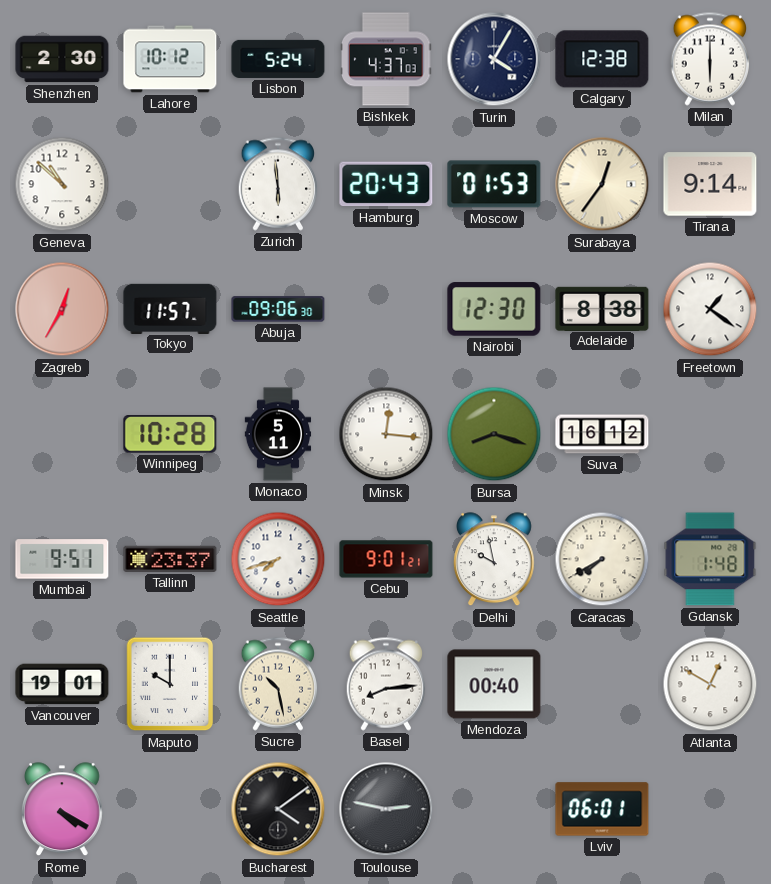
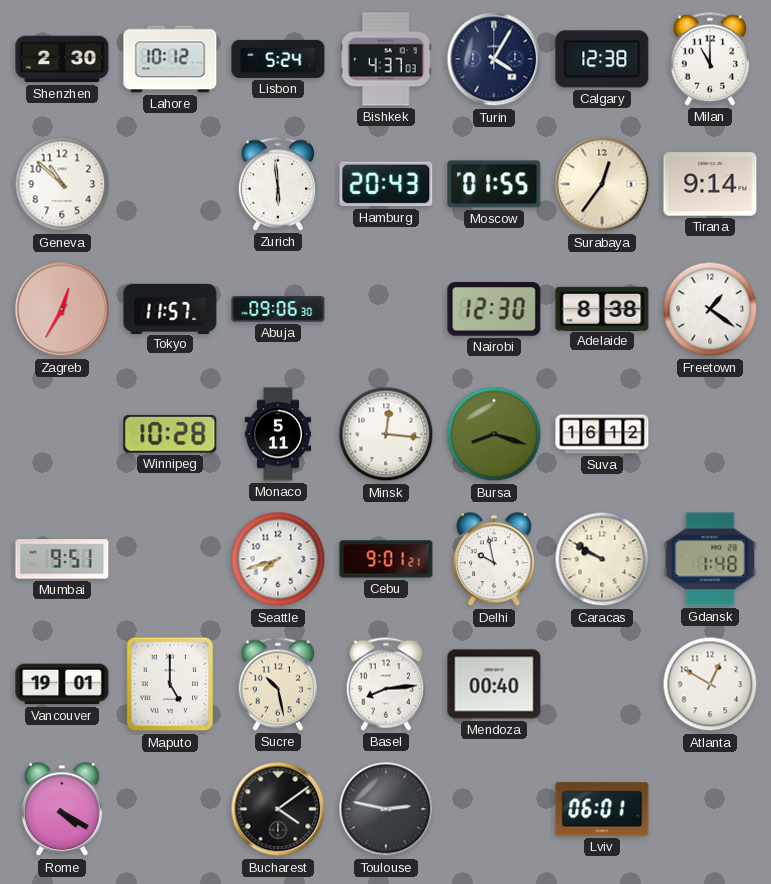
Milan: 6:00 -> 11:00
Moscow: 01:53 -> 01:55
Tallinn: 23:37 -> none
Caracas: 7:40 -> 9:50
Maputo: 10:00 -> 5:00
